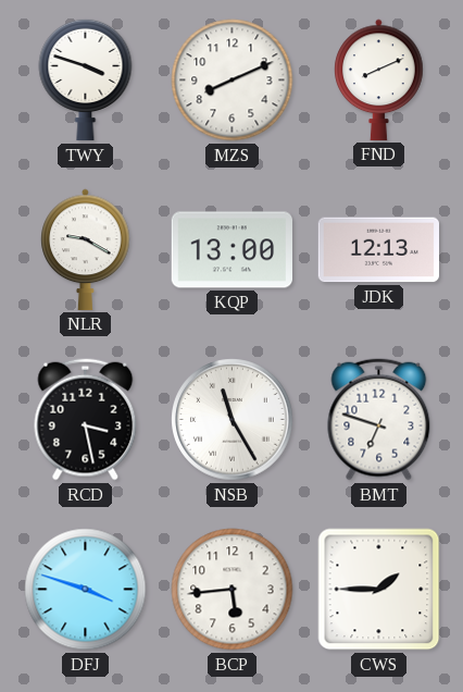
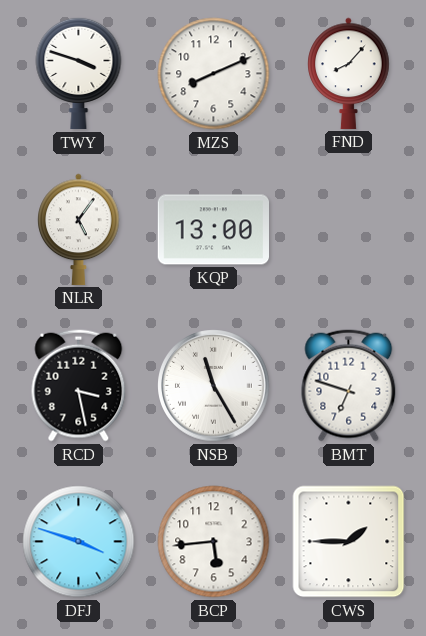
FND: 8:11 -> 8:07
NLR: 9:20 -> 5:06
JDK: 12:13 -> none
